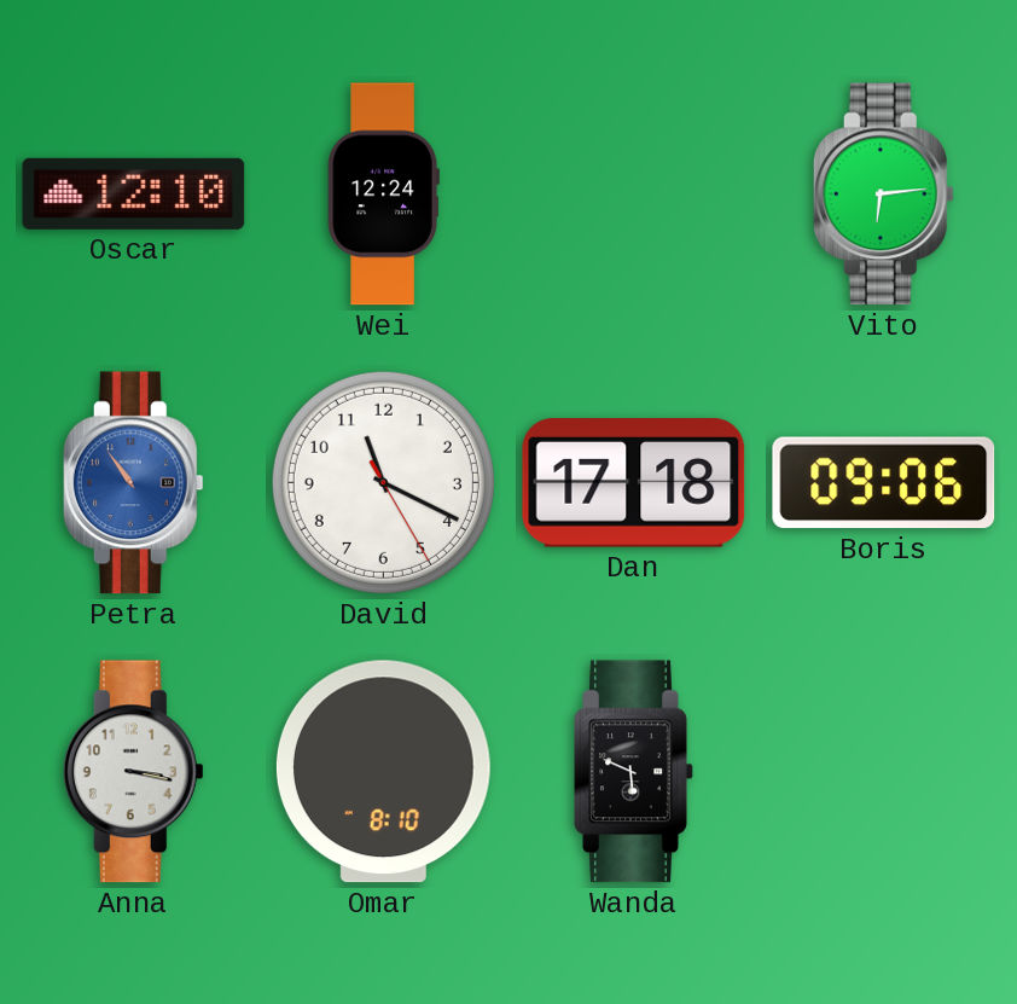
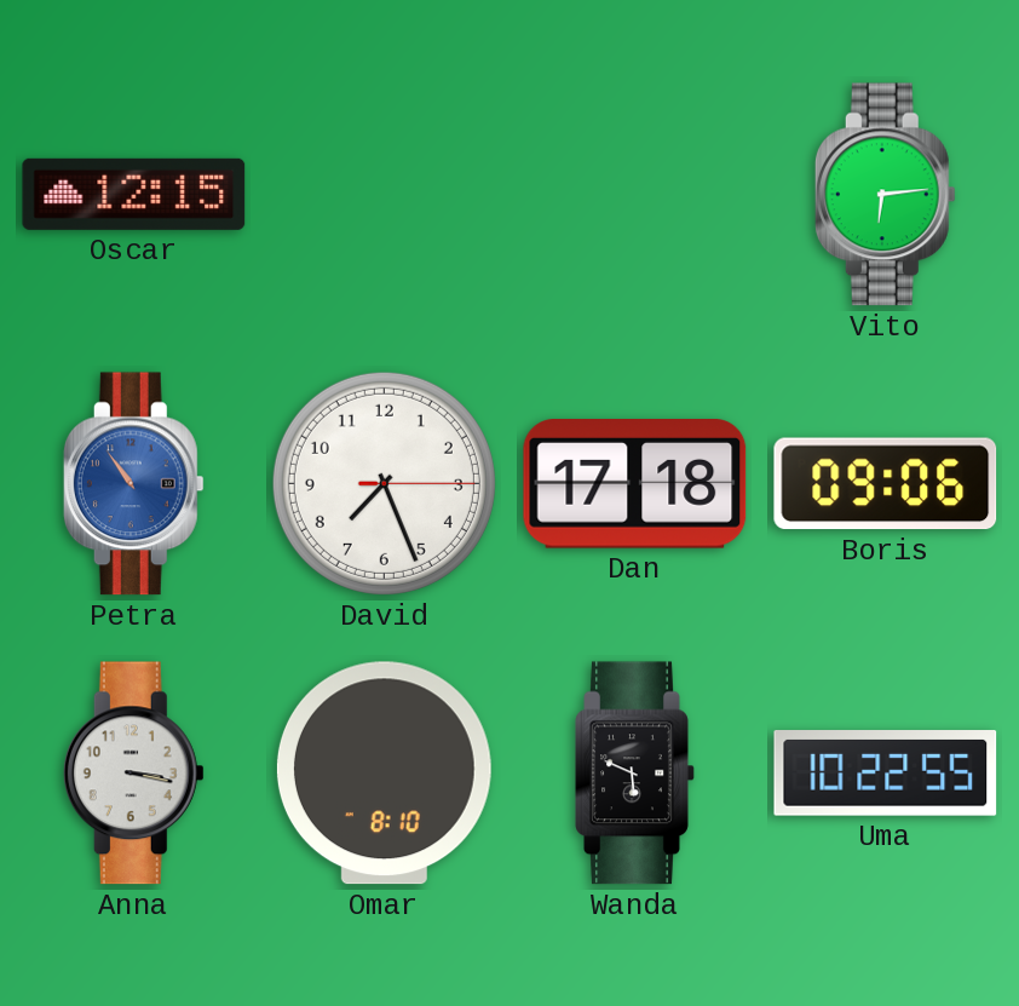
Oscar: 12:10 -> 12:15
Wei: 12:24 -> none
David: 11:19 -> 7:26
Uma: none -> 10:22
